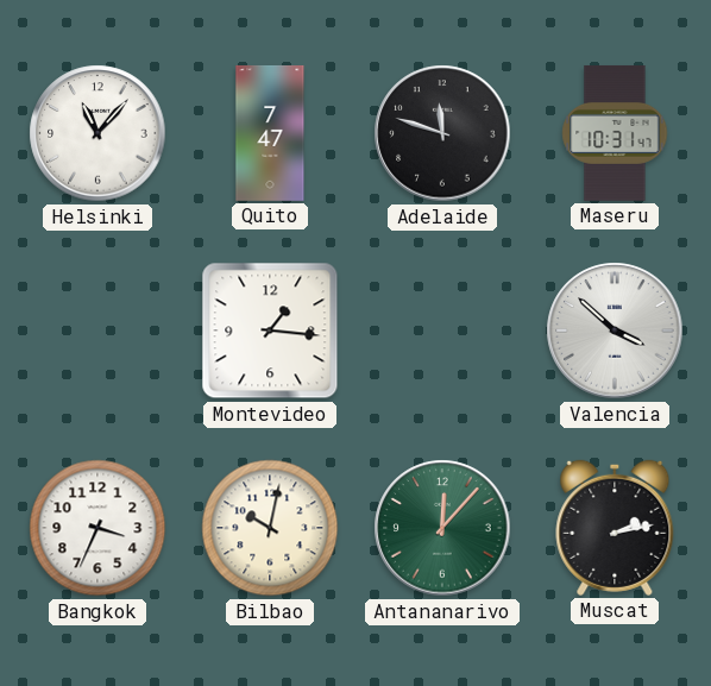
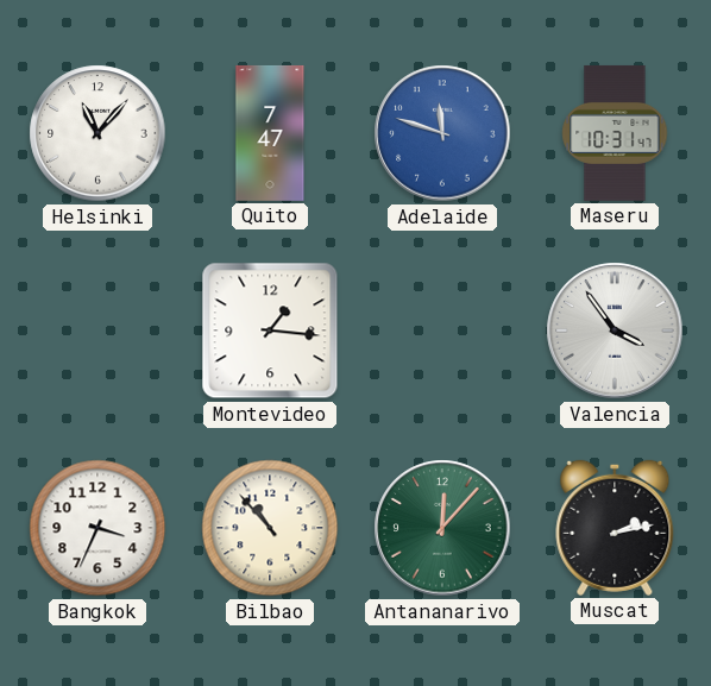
Adelaide dial: black -> blue
Valencia: 3:52 -> 3:54
Bilbao: 10:02 -> 10:53
